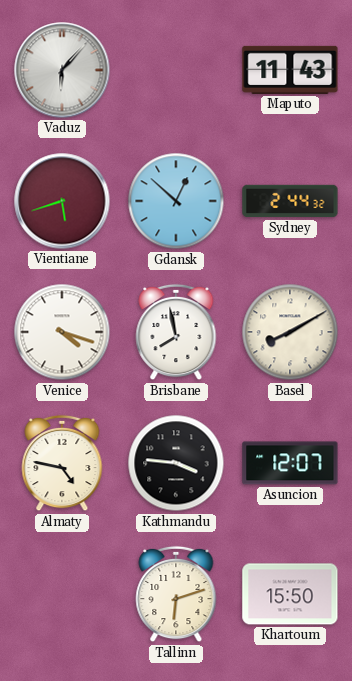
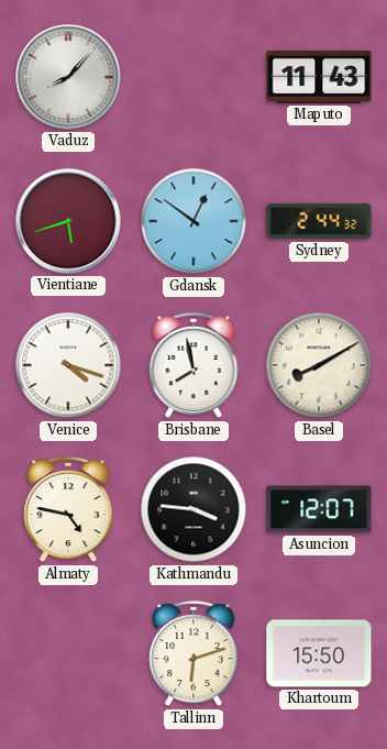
Vaduz: 6:07 -> 8:07
Gdansk: 12:52 -> 12:51
